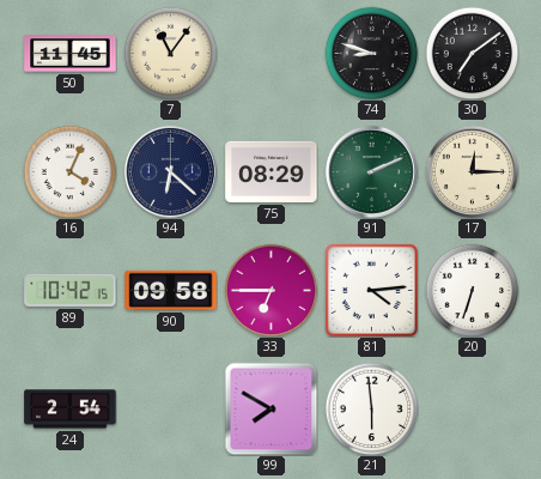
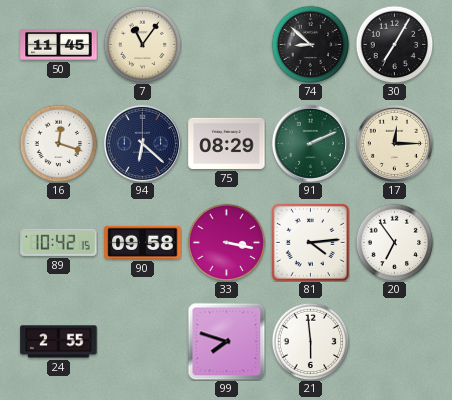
74: 8:48 -> 8:52
30: 7:09 -> 7:05
16: 4:04 -> 12:18
33: 6:45 -> 3:17
20: 6:33 -> 6:54
24: 2:54 -> 2:55
99: 7:50 -> 7:48
